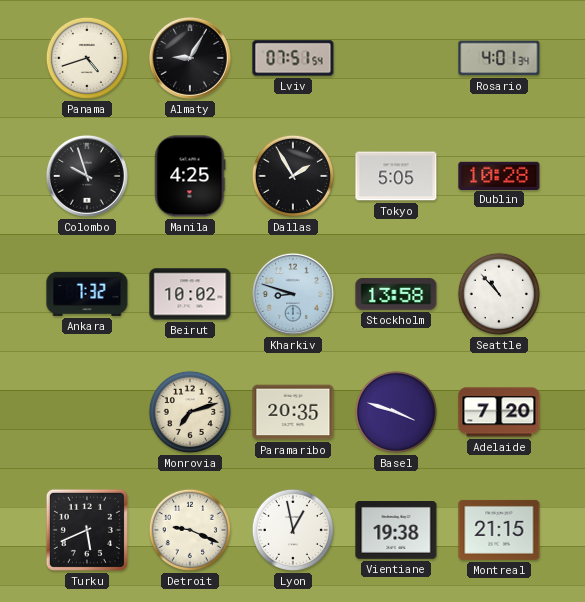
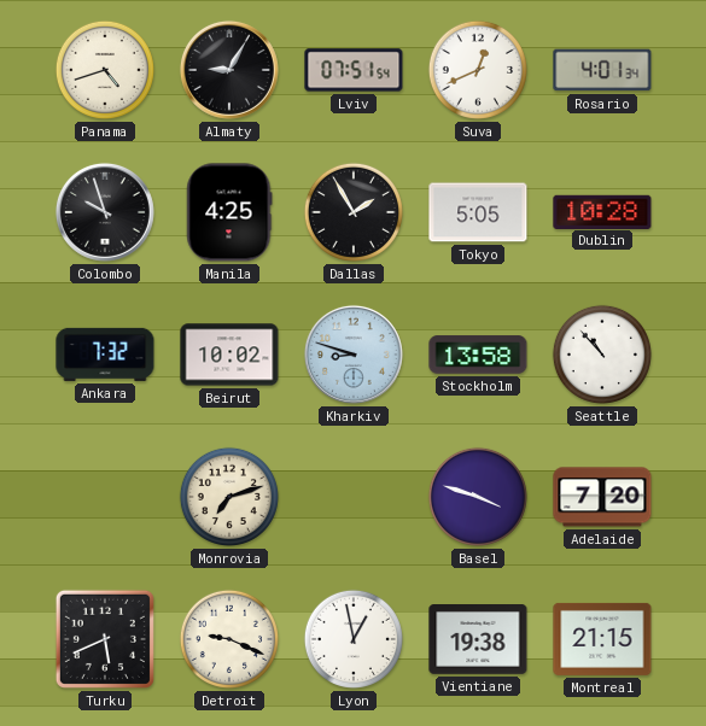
Suva: none -> 12:41
Paramaribo: 20:35 -> none
